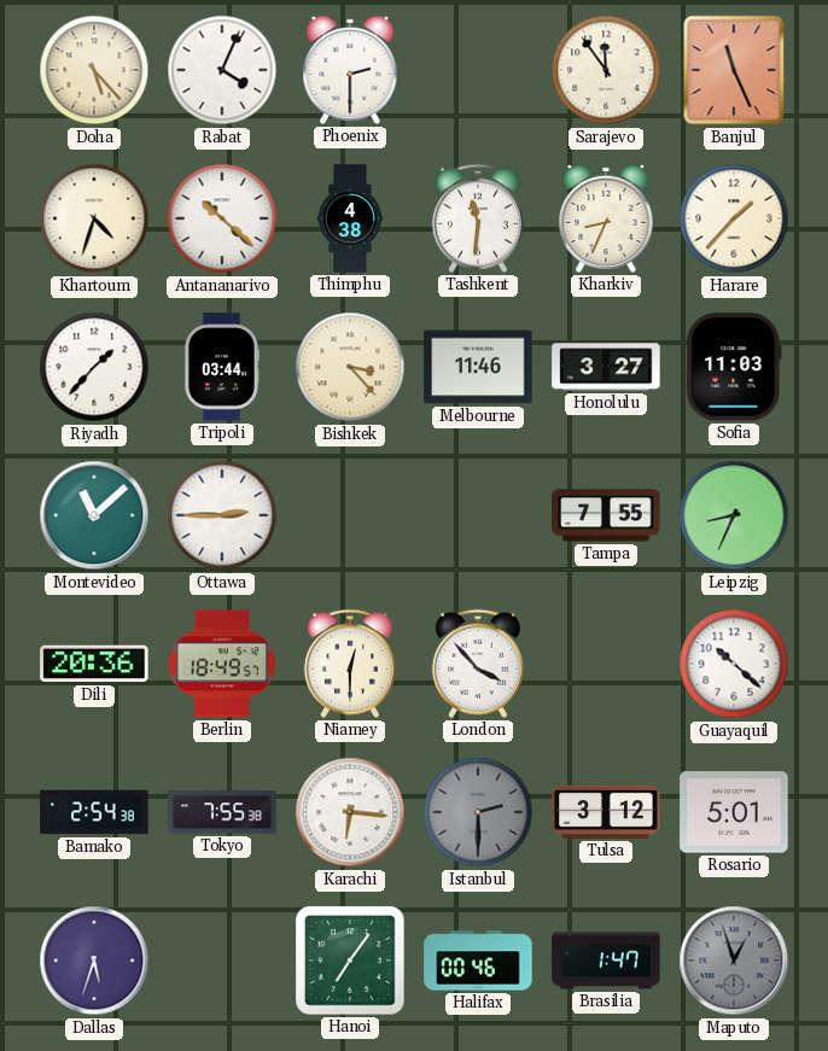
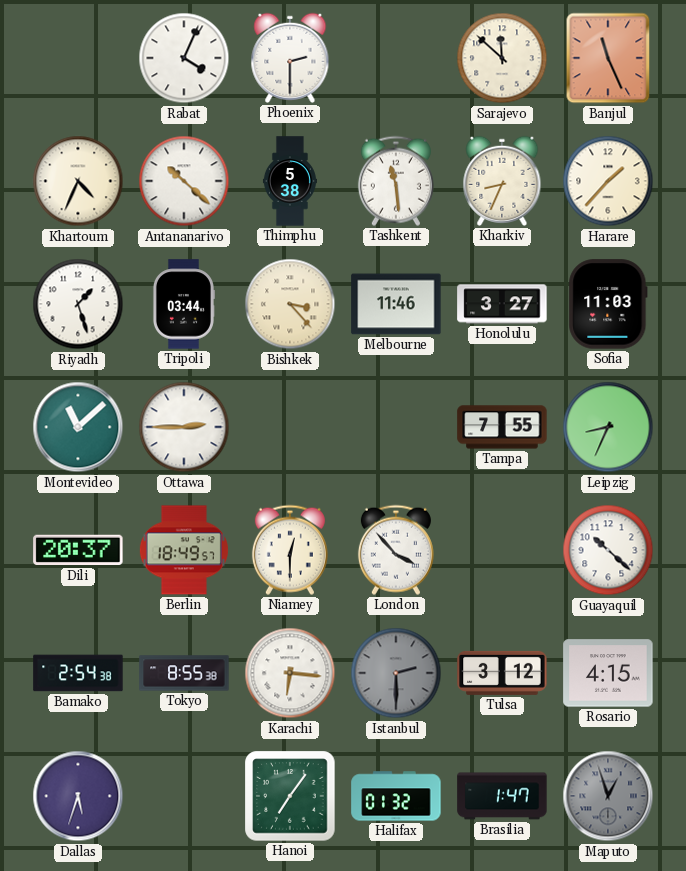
Doha: 5:23 -> none
Sarajevo: 11:54 -> 11:52
Khartoum: 4:33 -> 4:34
Thimphu: 4:38 -> 5:38
Tashkent: 11:31 -> 11:29
Riyadh: 1:37 -> 1:27
Dili: 20:36 -> 20:37
Tokyo: 7:55 -> 8:55
Rosario: 5:01 -> 4:15
Halifax: 00:46 -> 01:32
